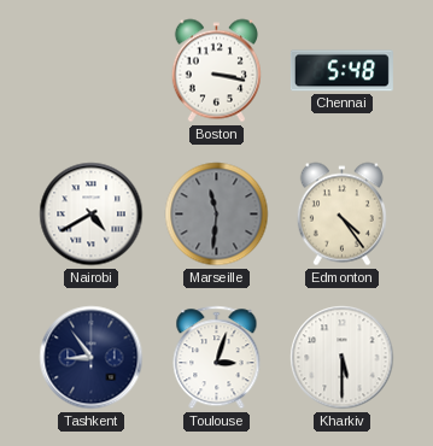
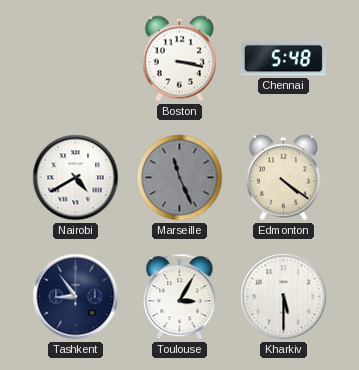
Marseille: 11:31 -> 11:26
Edmonton: 4:24 -> 4:21
Toulouse: 3:03 -> 3:05
